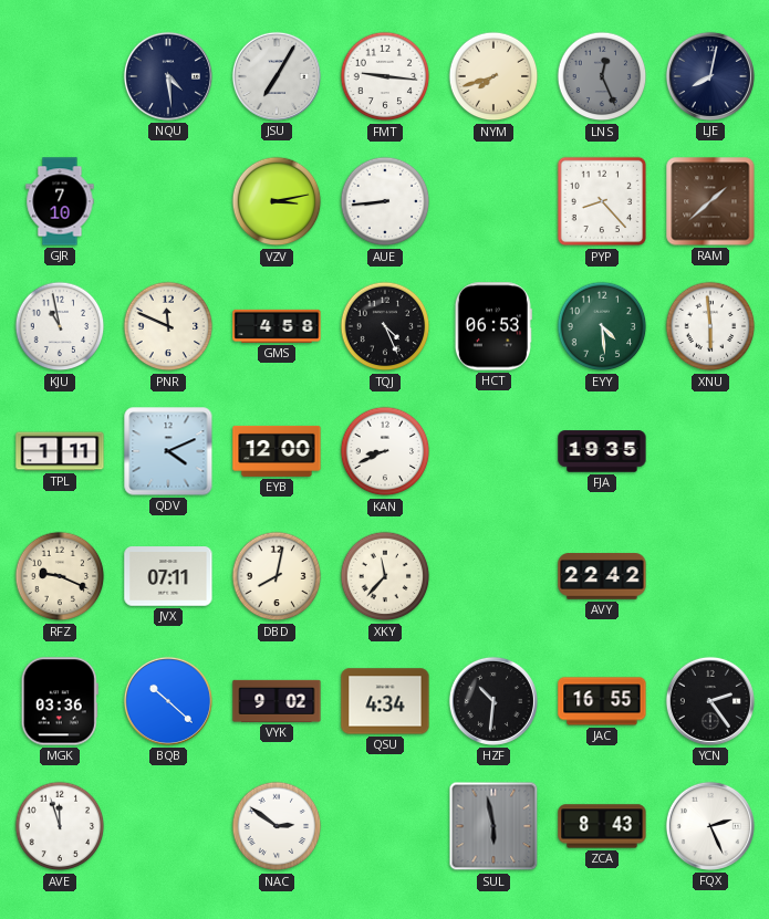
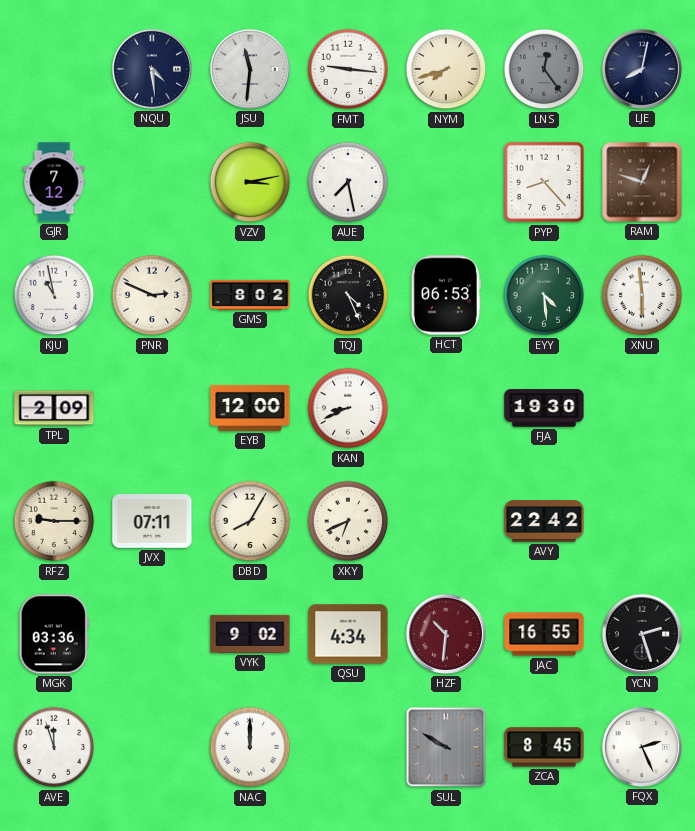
JSU: 7:05 -> 11:31
LNS: 12:26 -> 12:24
GJR: 7:10 -> 7:12
AUE: 8:44 -> 7:28
RAM: 1:38 -> 12:48
PNR: 11:49 -> 2:49
GMS: 4:58 -> 8:02
TPL: 1:11 -> 2:09
QDV: 4:11 -> none
FJA: 19:35 -> 19:30
RFZ: 9:19 -> 9:15
DBD: 8:02 -> 8:05
XKY: 11:37 -> 6:41
BQB: 10:22 -> none
HZF dial: black -> burgundy
YCN: 2:24 -> 2:27
NAC: 2:51 -> 12:00
SUL: 5:58 -> 9:50
ZCA: 8:43 -> 8:45
